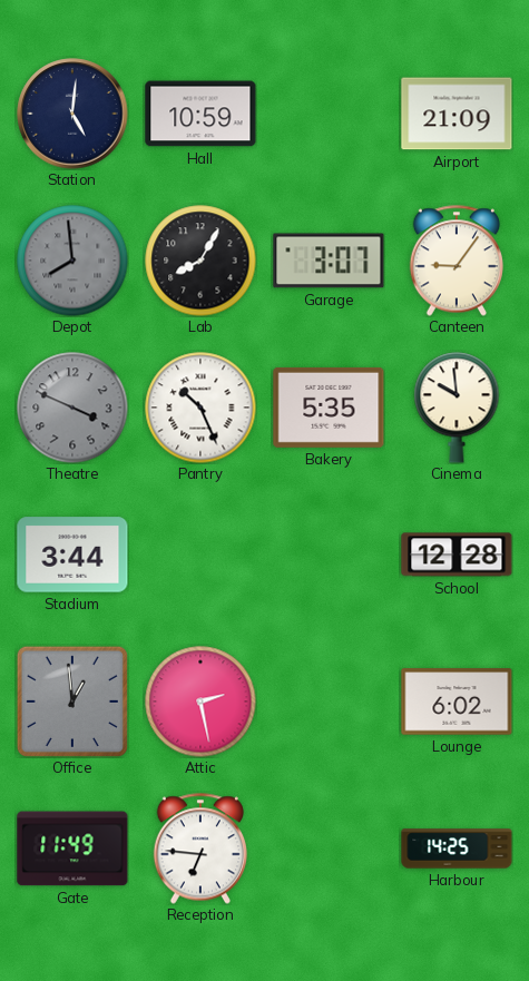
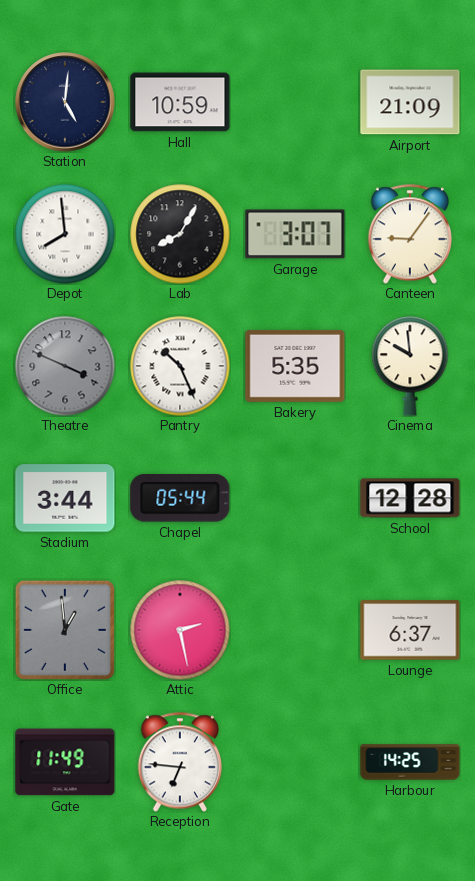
Depot dial: grey -> white
Chapel: none -> 05:44
Lounge: 6:02 -> 6:37
